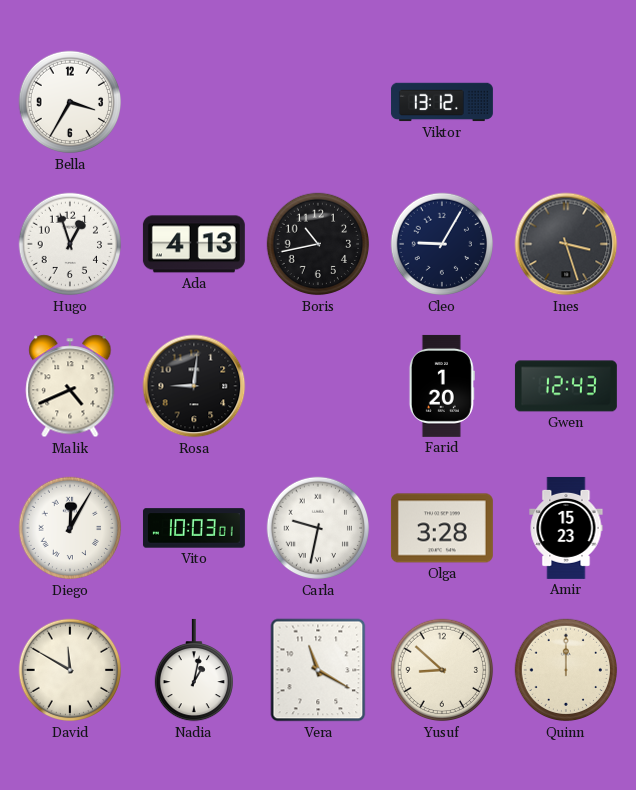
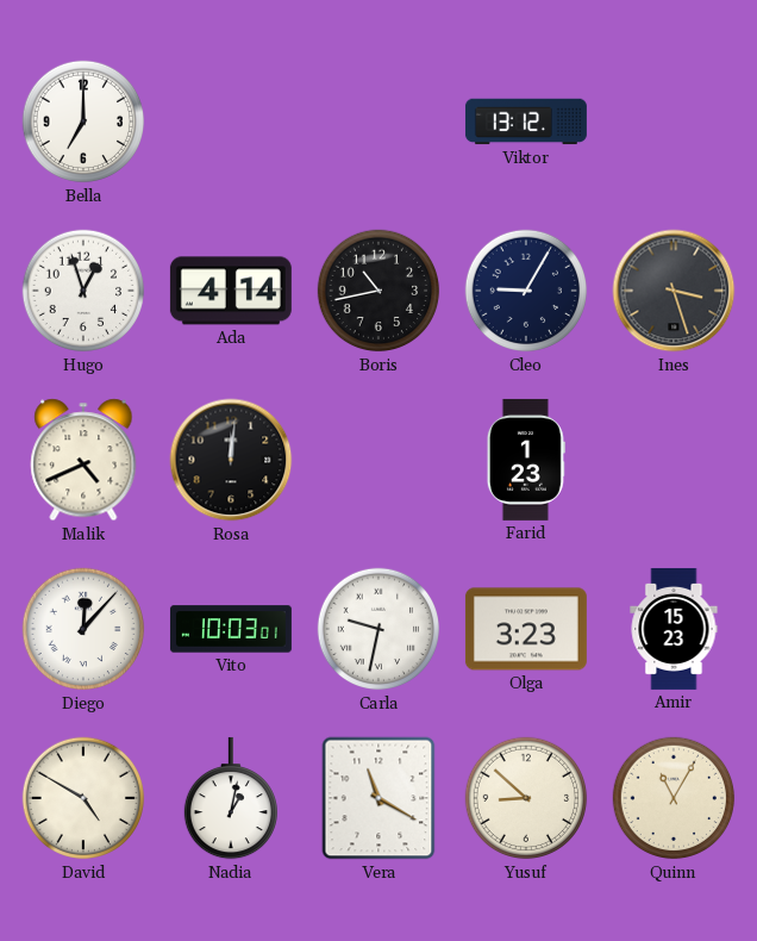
Bella: 3:35 -> 7:00
Ada: 4:13 -> 4:14
Rosa: 9:01 -> 12:01
Farid: 1:20 -> 1:23
Gwen: 12:43 -> none
Diego: 12:05 -> 12:07
Olga: 3:28 -> 3:23
David: 11:50 -> 4:50
Quinn: 12:00 -> 11:05
